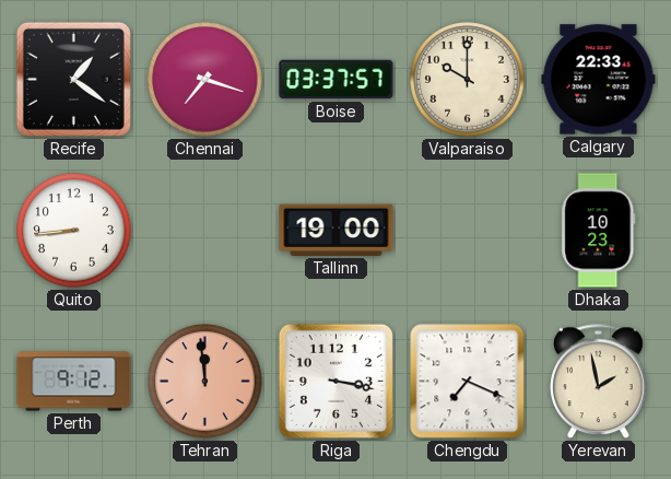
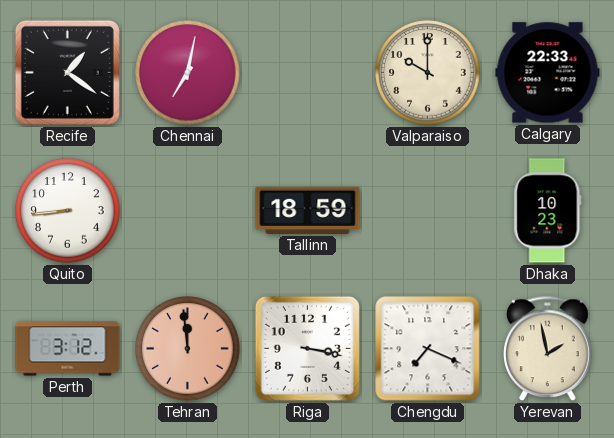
Chennai: 7:18 -> 7:02
Boise: 03:37 -> none
Tallinn: 19:00 -> 18:59
Perth: 9:12 -> 3:12
